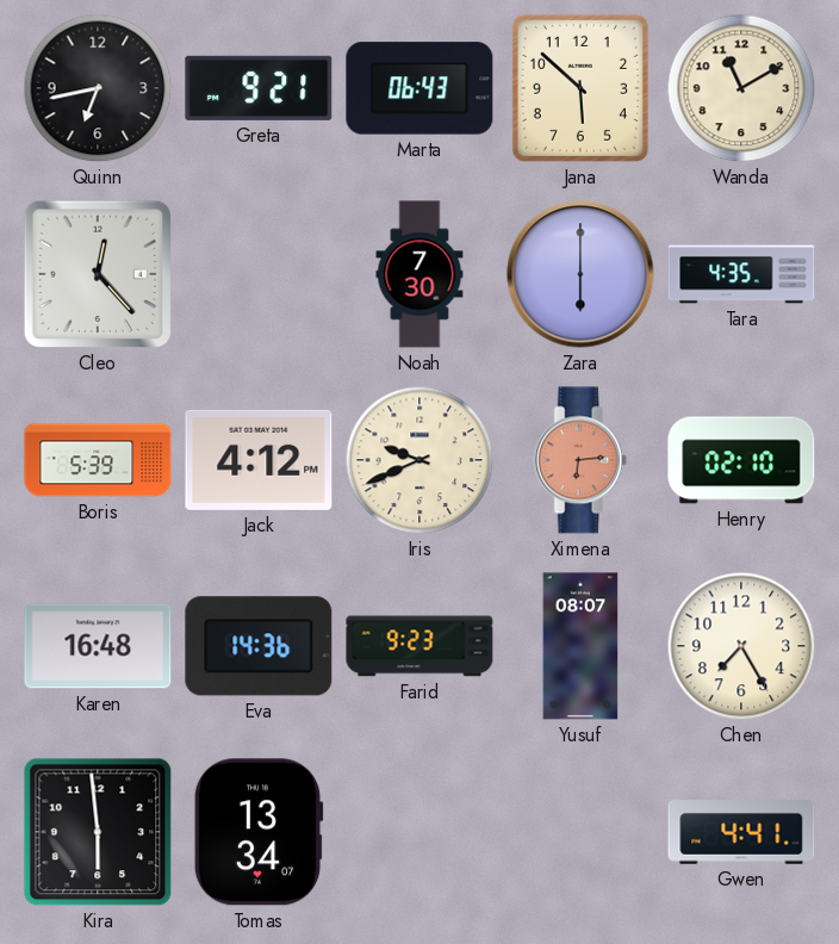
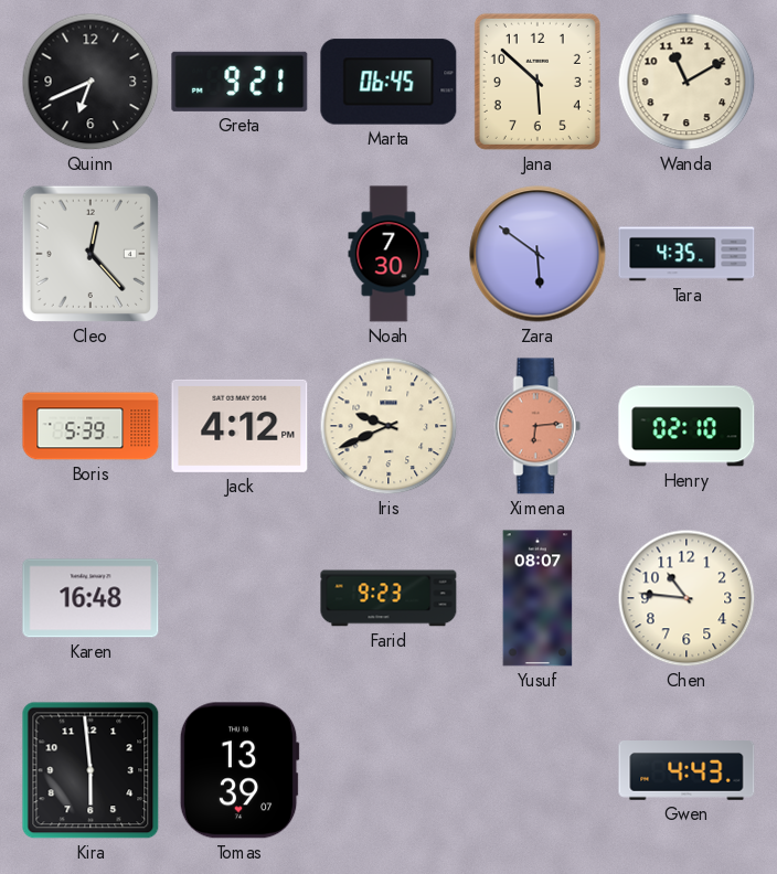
Quinn: 6:43 -> 6:41
Marta: 06:43 -> 06:45
Zara: 6:00 -> 5:51
Eva: 14:36 -> none
Chen: 7:25 -> 10:46
Tomas: 13:34 -> 13:39
Gwen: 4:41 -> 4:43
